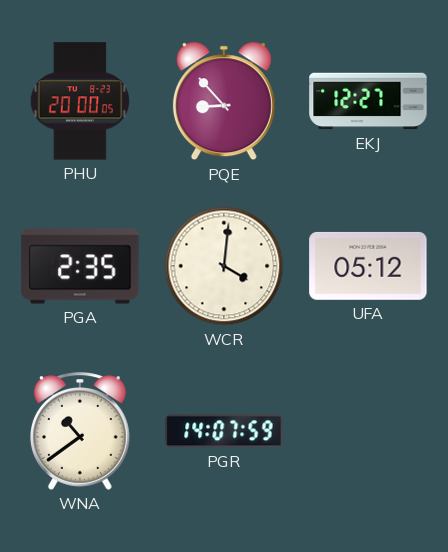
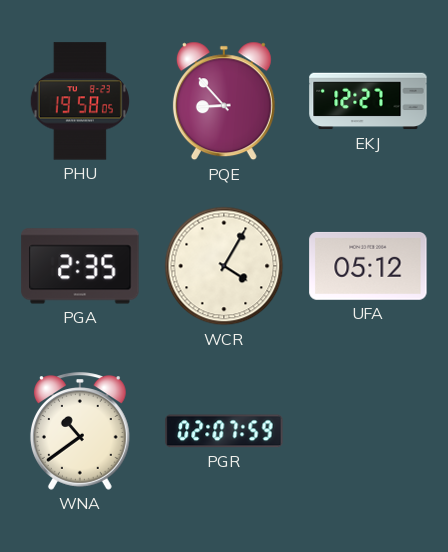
PHU: 20:00 -> 19:58
WCR: 4:01 -> 4:05
PGR: 14:07 -> 02:07
